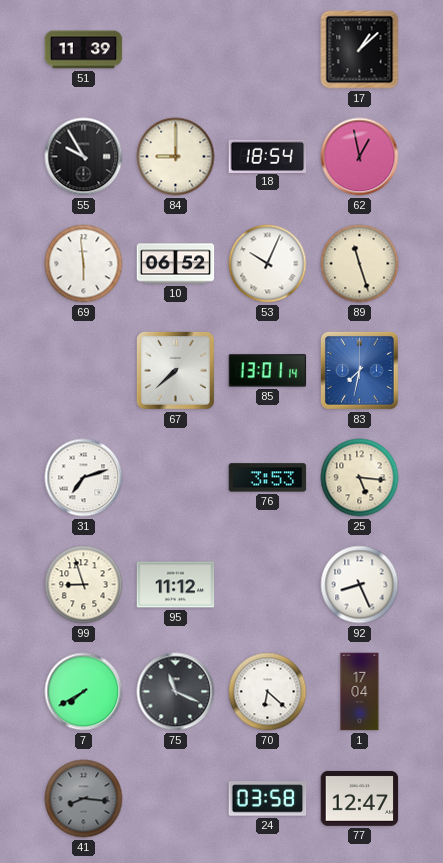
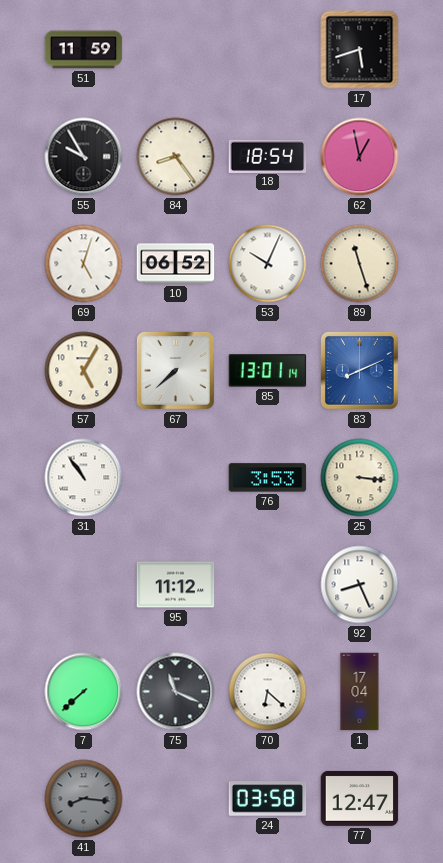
51: 11:39 -> 11:59
17: 1:08 -> 5:42
84: 9:00 -> 8:24
69: 5:59 -> 5:03
57: none -> 5:05
83: 7:32 -> 8:11
31: 7:12 -> 10:54
25: 5:16 -> 3:16
99: 8:57 -> none
7: 7:40 -> 7:38
